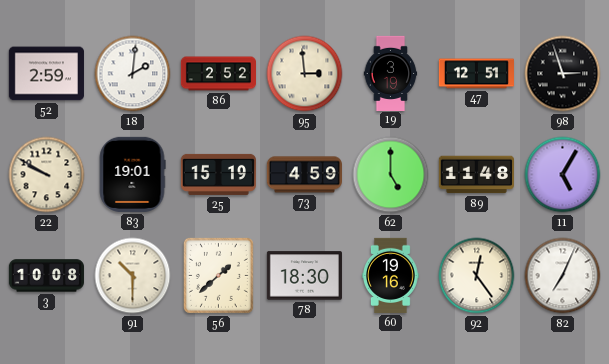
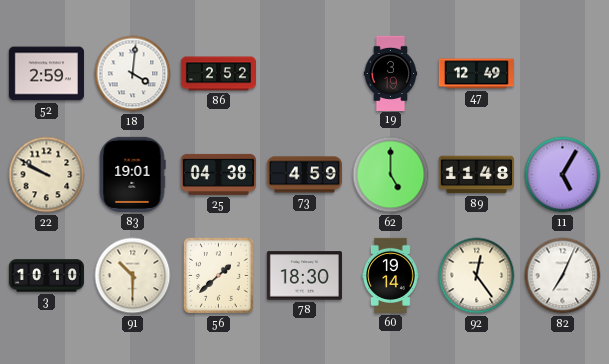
18: 2:01 -> 4:01
95: 2:59 -> none
47: 12:51 -> 12:49
98: 2:57 -> none
25: 15:19 -> 04:38
3: 10:08 -> 10:10
60: 19:16 -> 19:14
